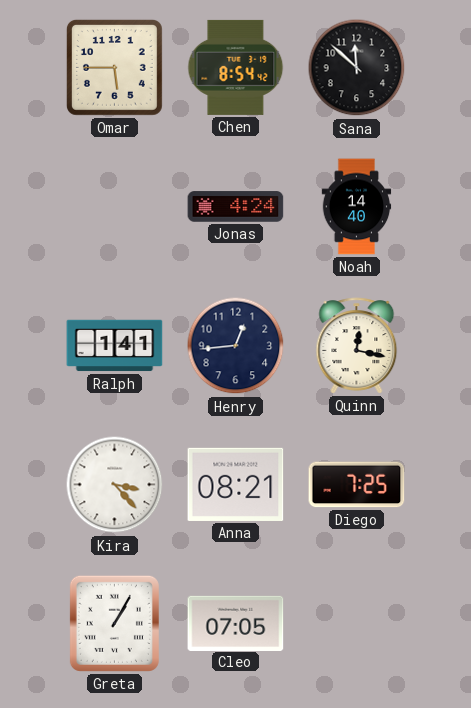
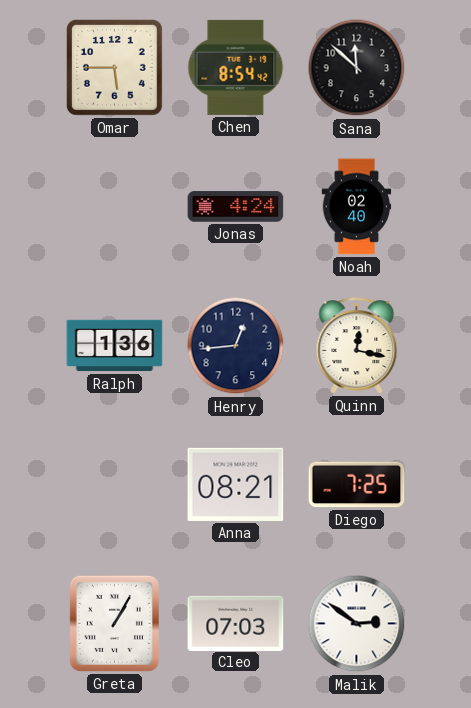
Noah: 14:40 -> 02:40
Ralph: 1:41 -> 1:36
Kira: 3:23 -> none
Cleo: 07:05 -> 07:03
Malik: none -> 2:51
